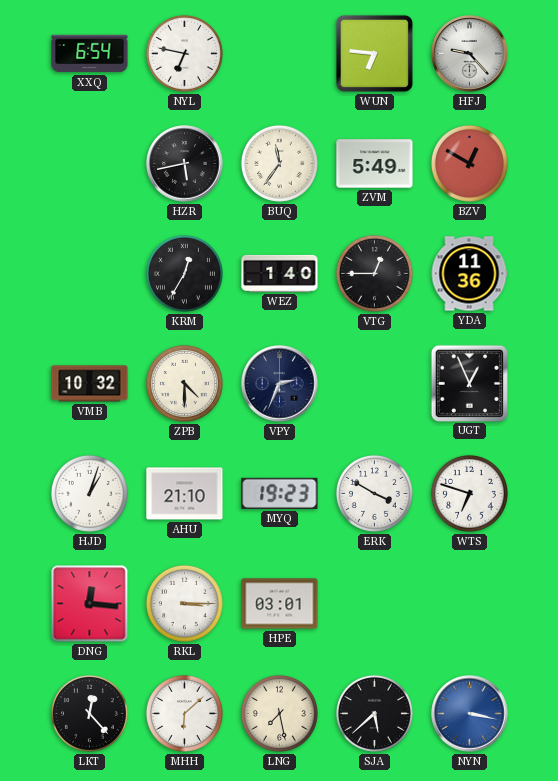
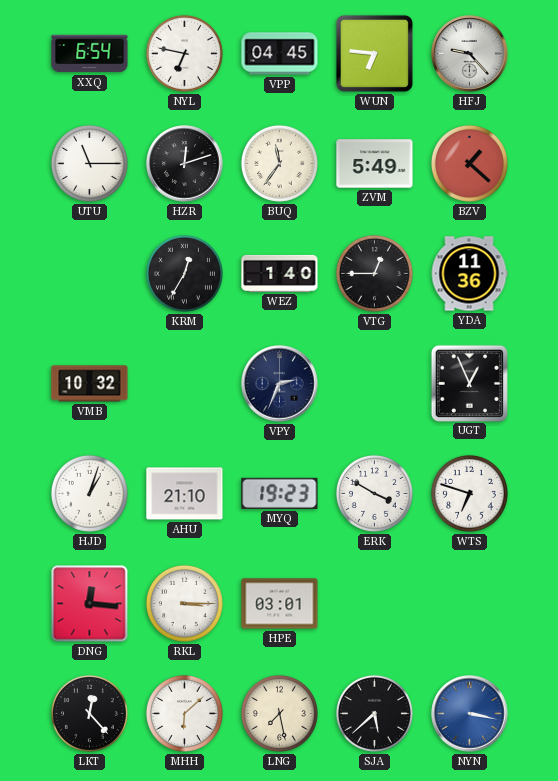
VPP: none -> 04:45
UTU: none -> 11:15
HZR: 5:43 -> 12:12
BZV: 12:50 -> 1:22
ZPB: 4:30 -> none
